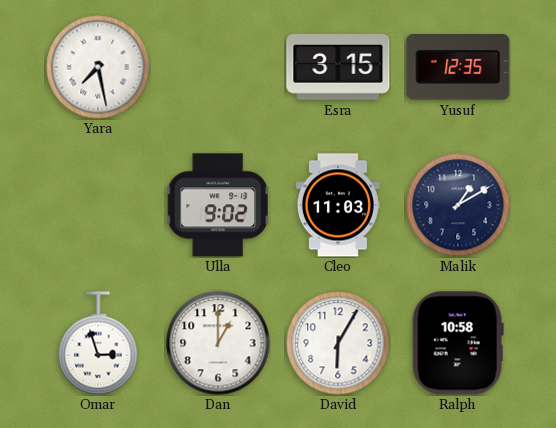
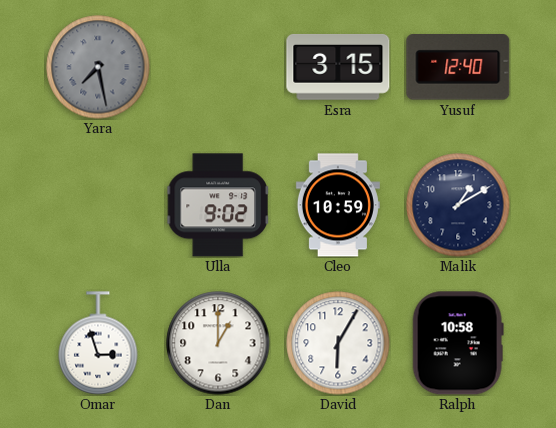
Yara dial: white -> grey
Yusuf: 12:35 -> 12:40
Cleo: 11:03 -> 10:59
